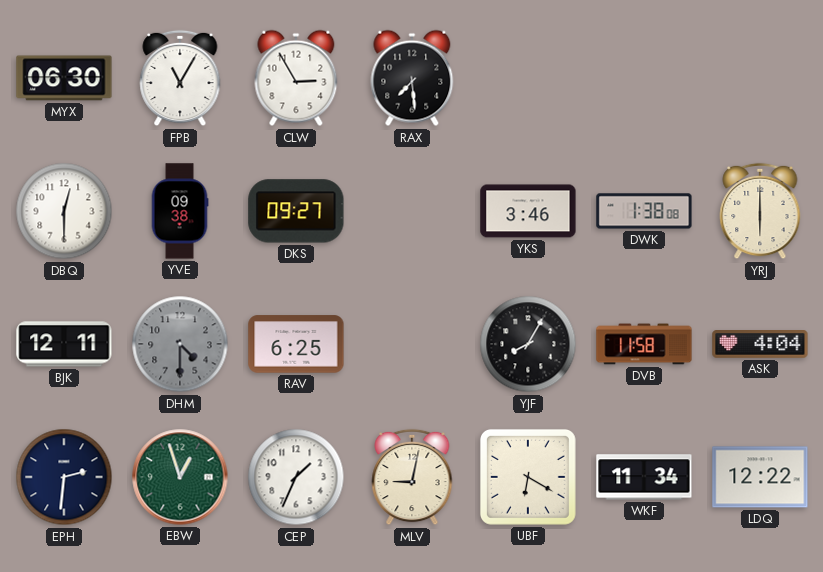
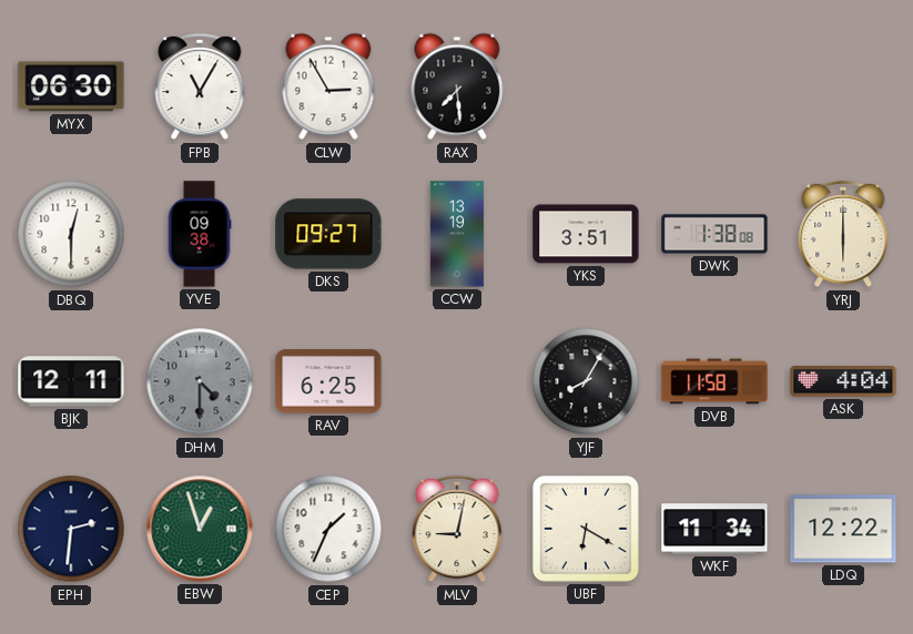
CCW: none -> 13:19
YKS: 3:46 -> 3:51
